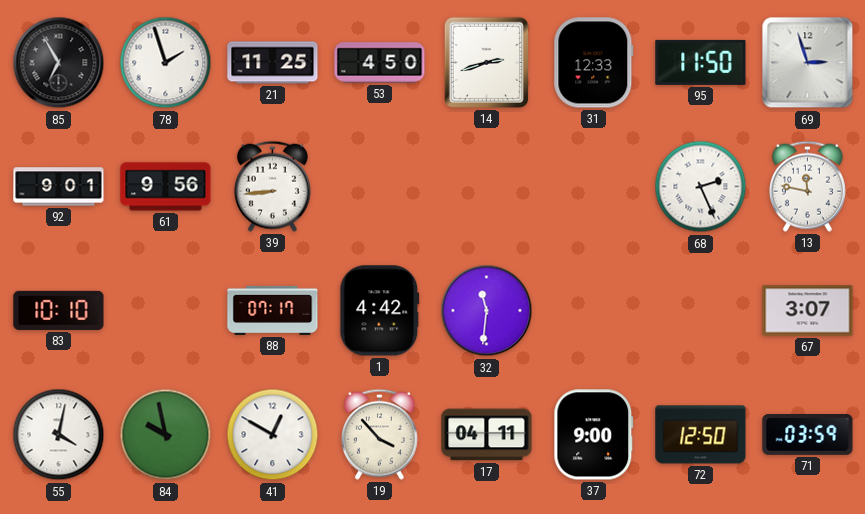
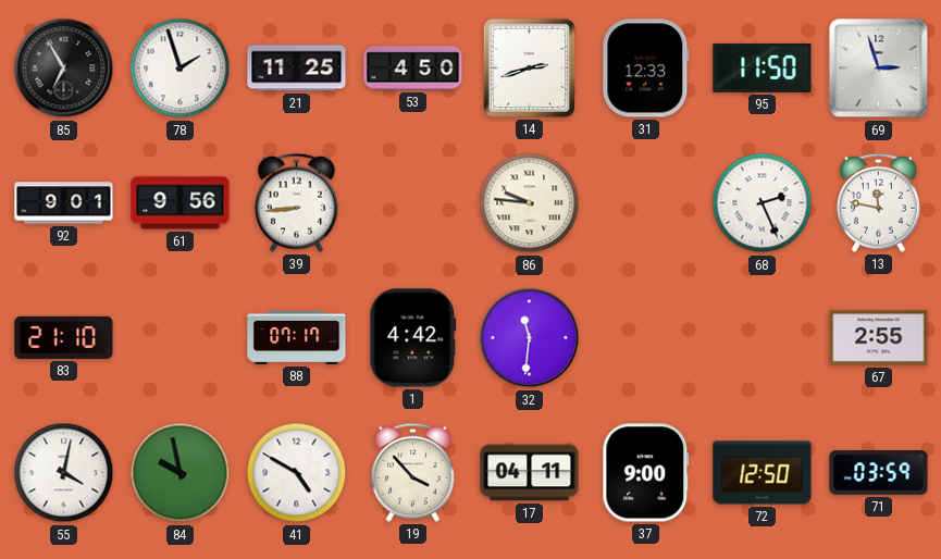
86: none -> 9:46
83: 10:10 -> 21:10
67: 3:07 -> 2:55
41: 12:50 -> 4:50
